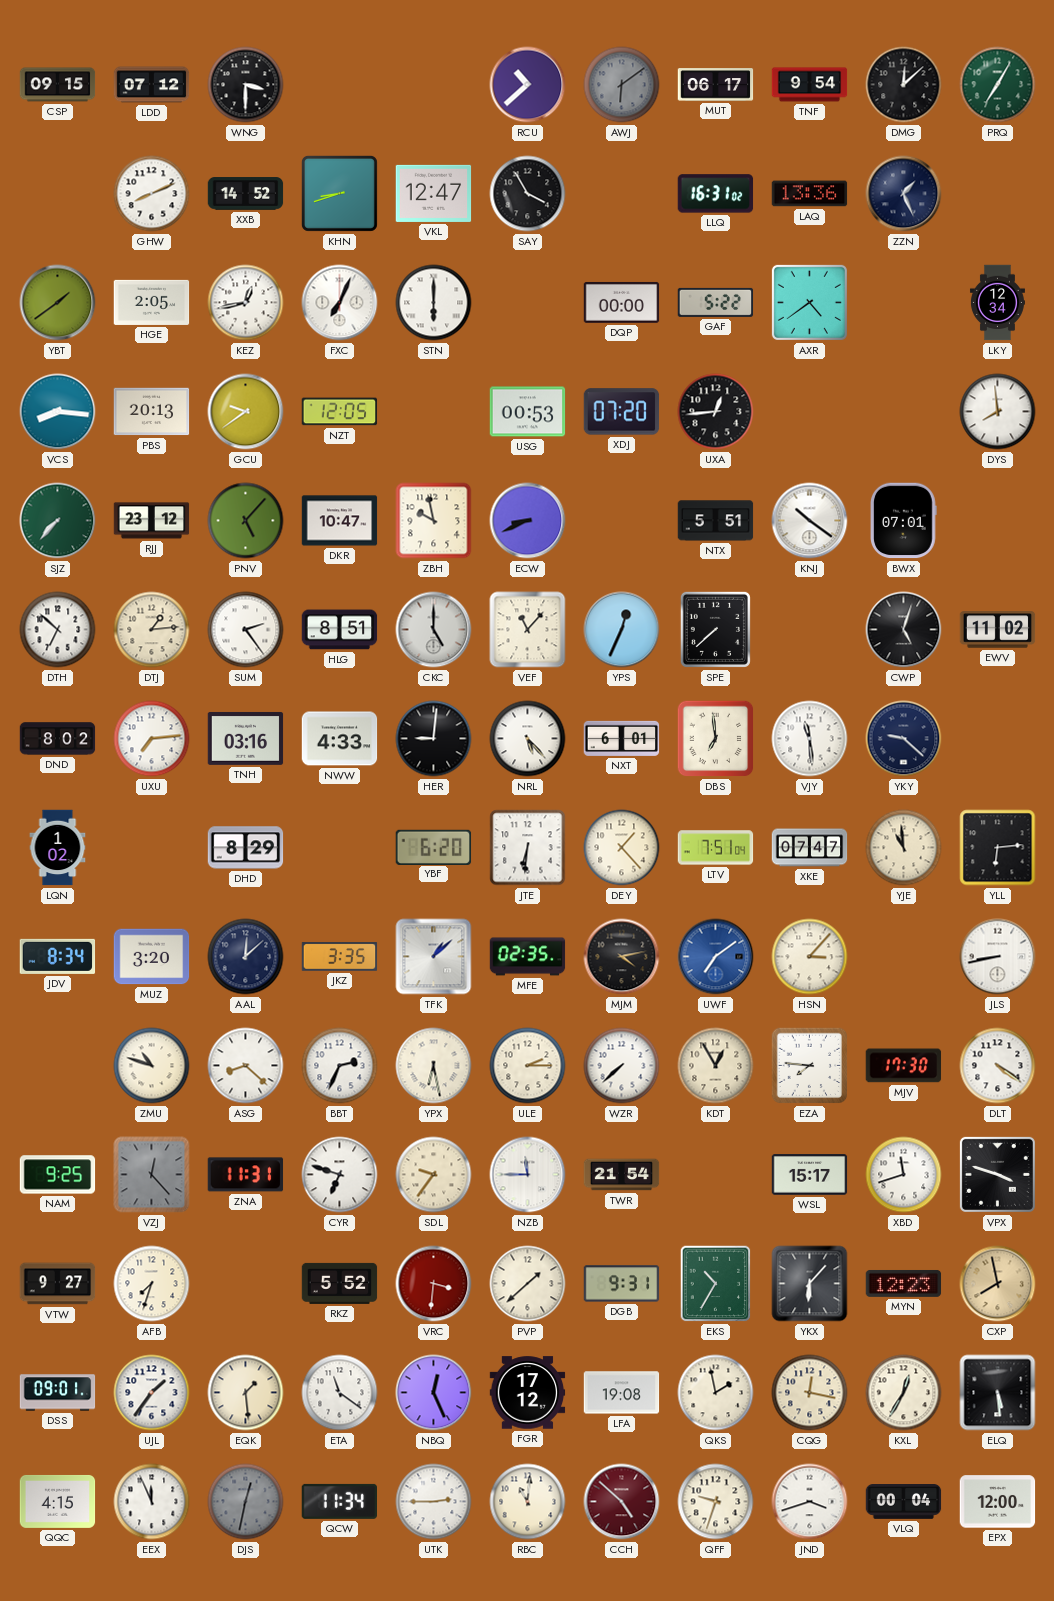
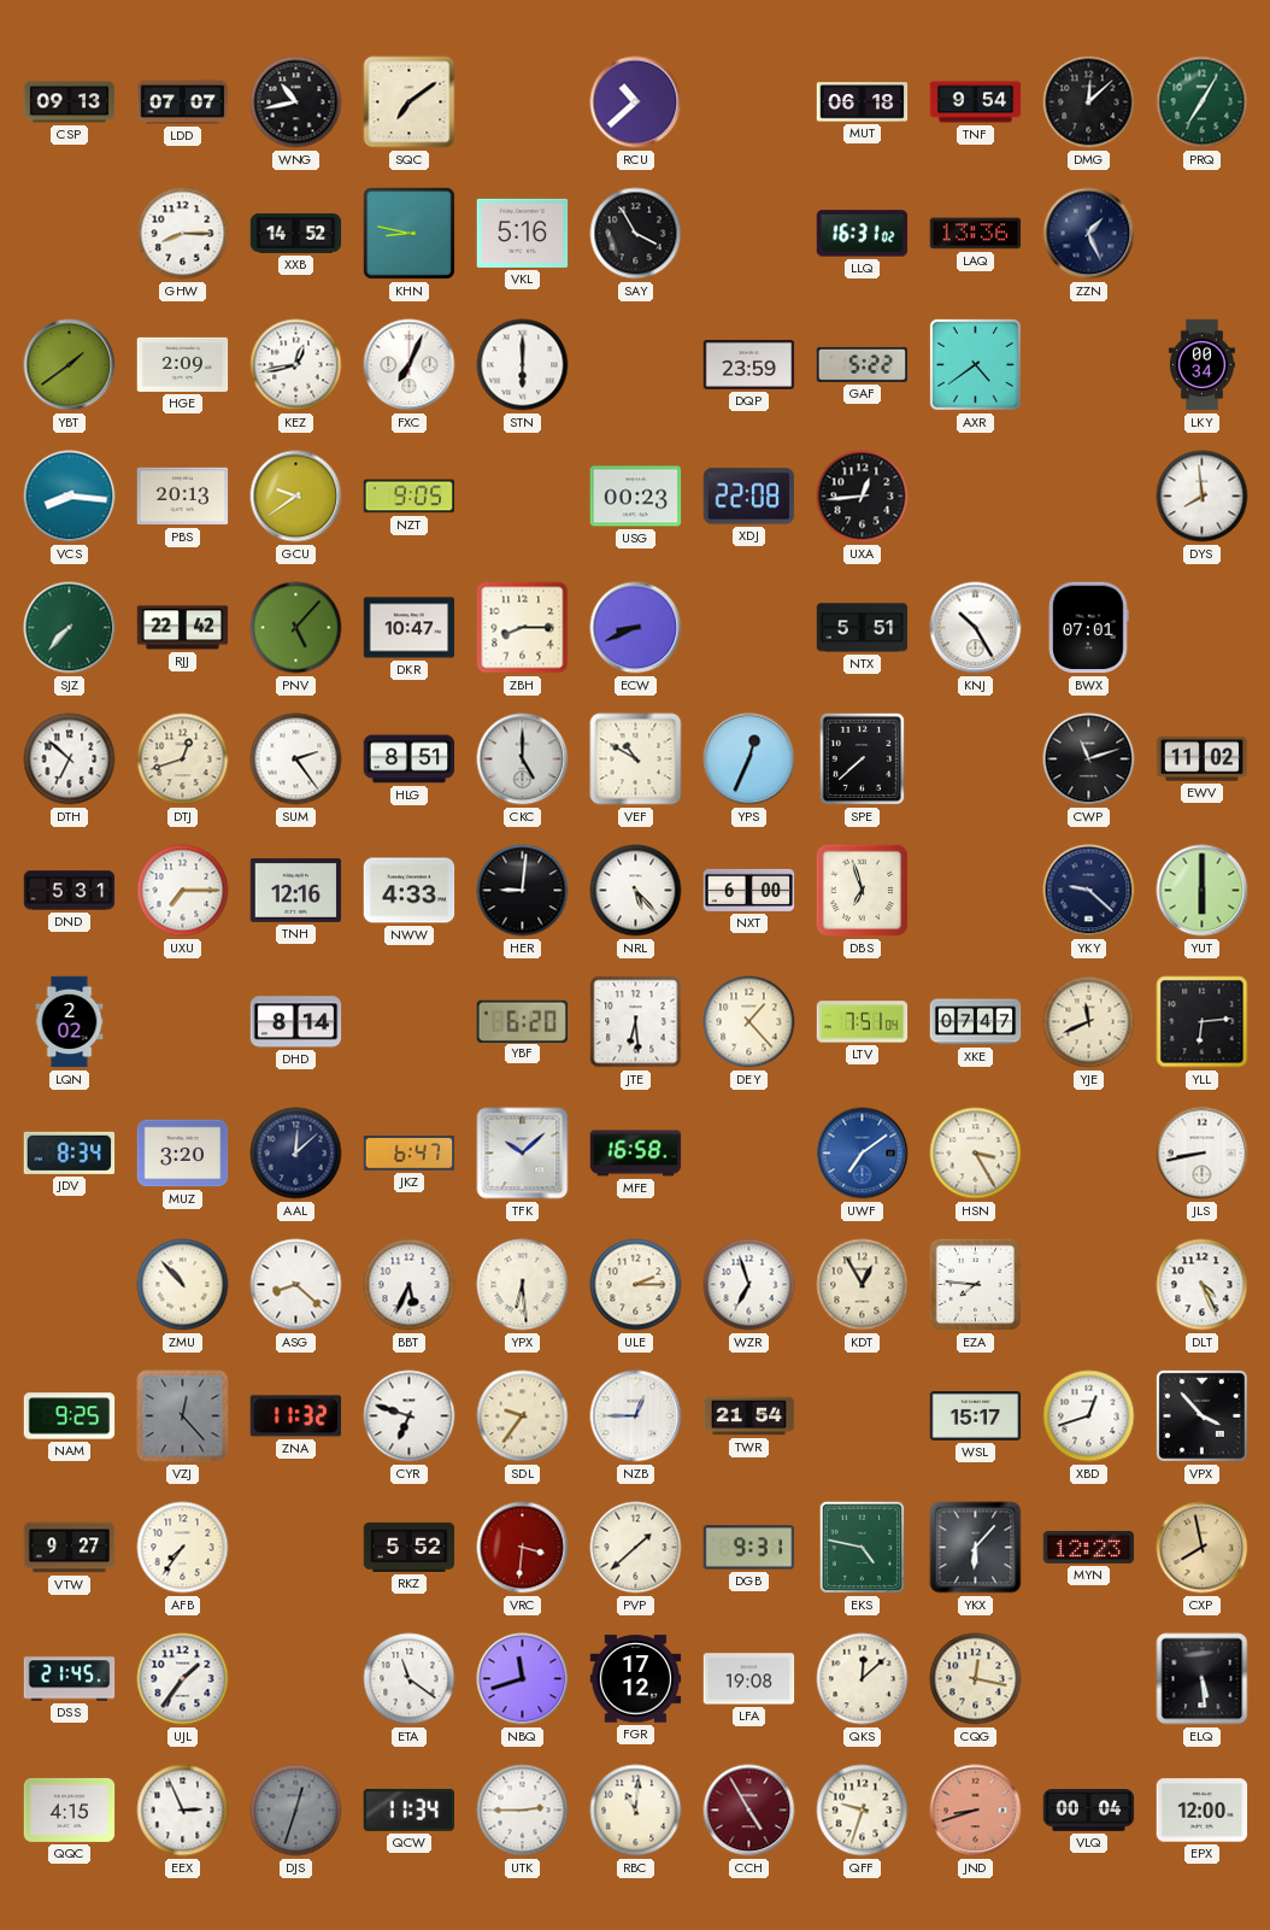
CSP: 09:15 -> 09:13
LDD: 07:12 -> 07:07
WNG: 3:30 -> 10:43
SQC: none -> 7:09
AWJ: 6:09 -> none
MUT: 06:17 -> 06:18
GHW: 8:11 -> 8:15
KHN: 8:42 -> 8:47
VKL: 12:47 -> 5:16
HGE: 2:05 -> 2:09
DQP: 00:00 -> 23:59
LKY: 12:34 -> 00:34
NZT: 12:05 -> 9:05
USG: 00:53 -> 00:23
XDJ: 07:20 -> 22:08
RJJ: 23:12 -> 22:42
ZBH: 9:58 -> 8:15
KNJ: 10:21 -> 10:25
DTJ: 1:14 -> 12:42
VEF: 11:07 -> 10:50
CWP: 5:03 -> 11:12
DND: 8:02 -> 5:31
UXU: 7:14 -> 7:15
TNH: 03:16 -> 12:16
NXT: 6:01 -> 6:00
DBS: 6:59 -> 6:57
VJY: 11:29 -> none
YUT: none -> 6:00
LQN: 1:02 -> 2:02
DHD: 8:29 -> 8:14
JTE: 6:31 -> 6:29
YJE: 10:59 -> 11:41
JKZ: 3:35 -> 6:47
TFK: 1:08 -> 10:08
MFE: 02:35 -> 16:58
MJM: 4:13 -> none
HSN: 3:07 -> 3:25
ZMU: 10:48 -> 10:53
BBT: 2:34 -> 5:34
YPX: 6:28 -> 6:29
WZR: 7:38 -> 6:57
MJV: 17:30 -> none
DLT: 4:21 -> 4:26
ZNA: 11:31 -> 11:32
NZB: 11:45 -> 12:45
XBD: 11:42 -> 12:42
VPX: 3:48 -> 3:53
AFB: 7:33 -> 7:36
EKS: 10:35 -> 4:47
DSS: 09:01 -> 21:45
EQK: 1:29 -> none
NBQ: 12:26 -> 11:42
QKS: 1:58 -> 12:08
KXL: 12:35 -> none
EEX: 11:56 -> 2:56
DJS: 12:32 -> 12:33
CCH: 4:52 -> 4:55
JND: 3:42 -> 8:42
JND dial: white -> salmon
